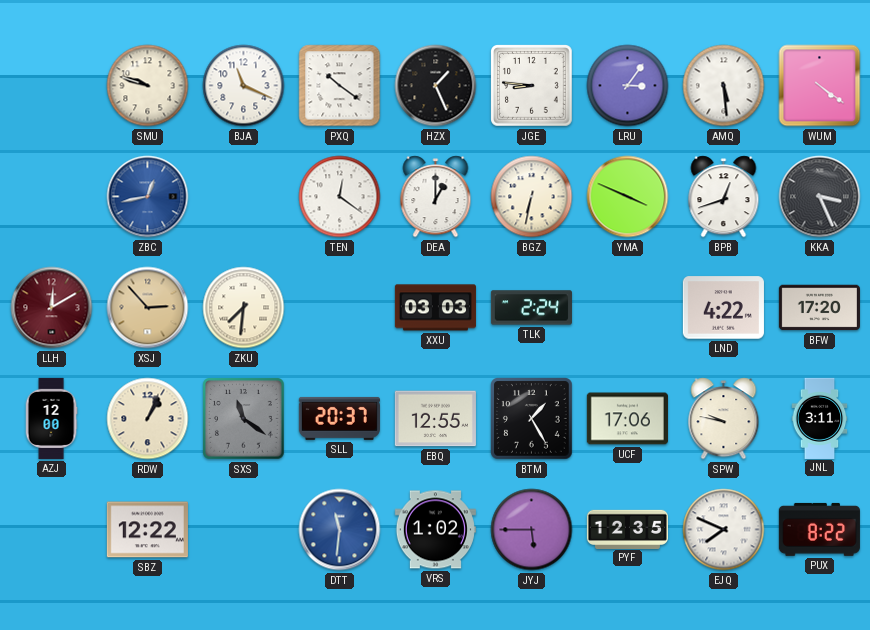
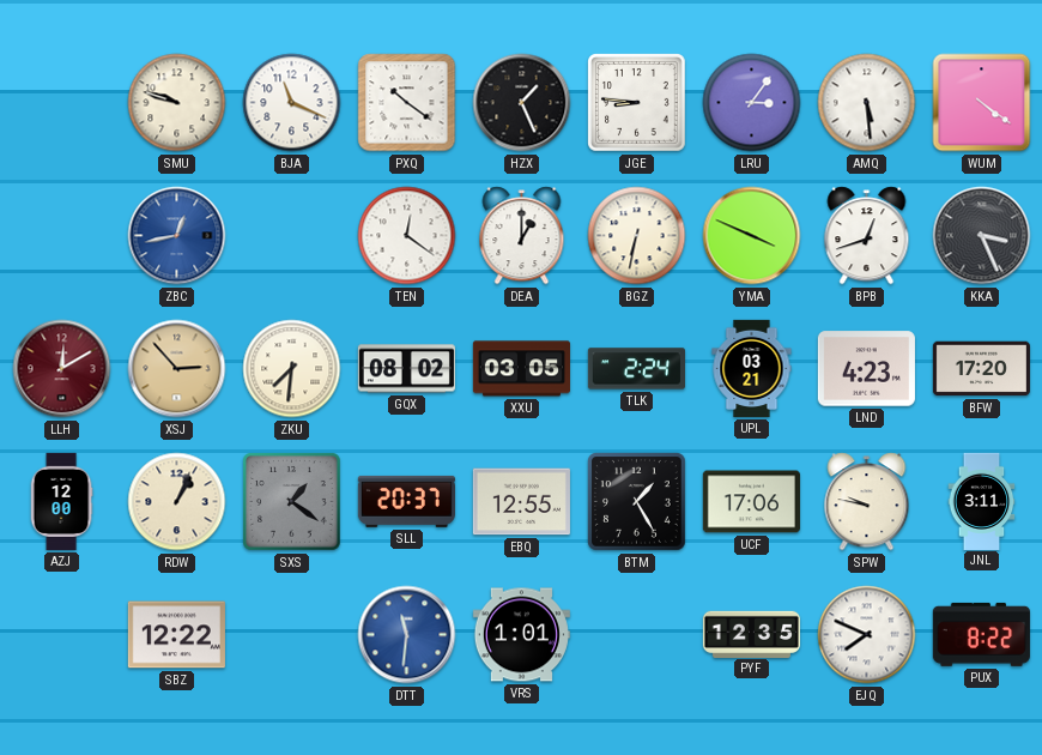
GQX: none -> 08:02
XXU: 03:03 -> 03:05
UPL: none -> 03:21
LND: 4:22 -> 4:23
SXS: 11:21 -> 1:21
VRS: 1:02 -> 1:01
JYJ: 5:45 -> none
